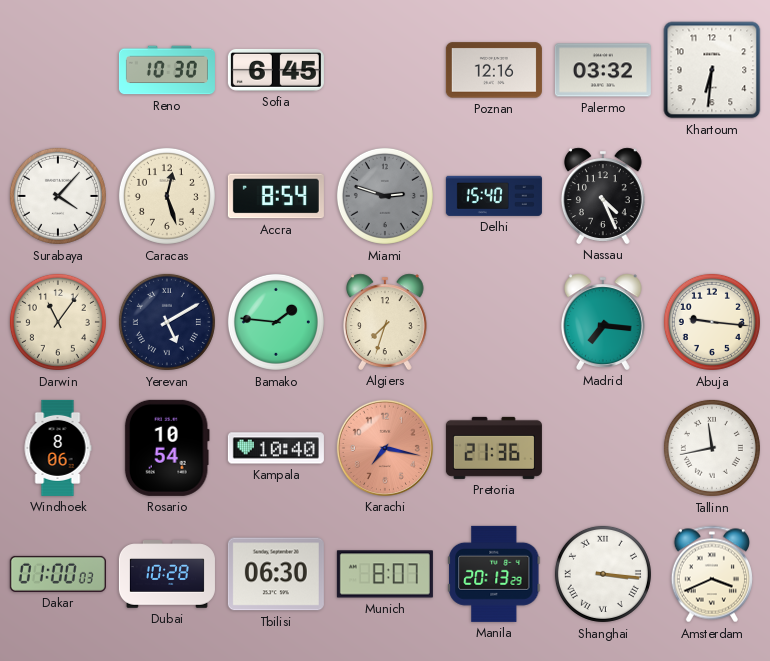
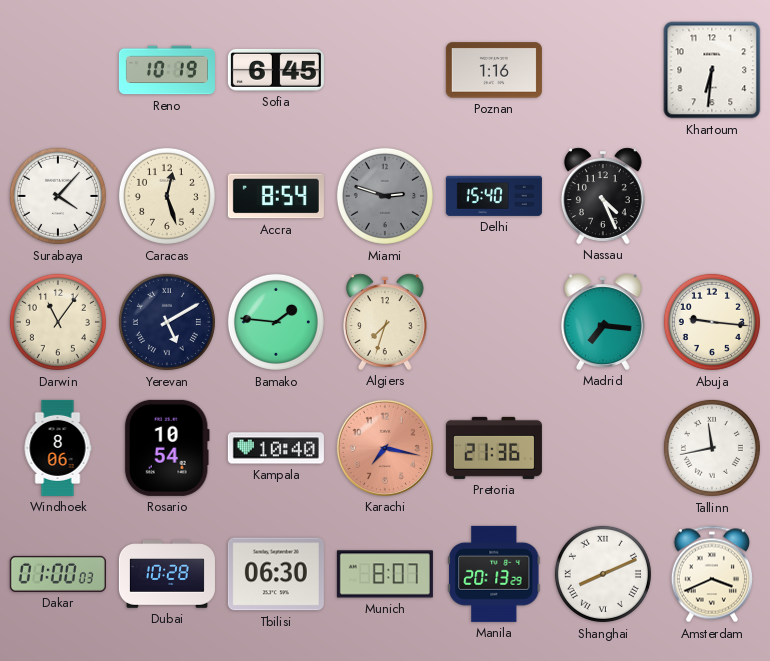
Reno: 10:30 -> 10:19
Poznan: 12:16 -> 1:16
Palermo: 03:32 -> none
Shanghai: 3:16 -> 8:11
